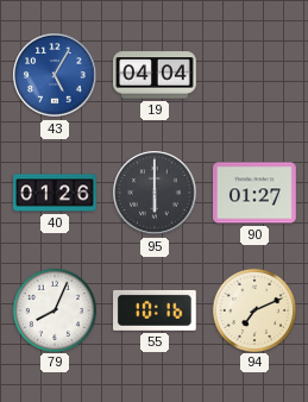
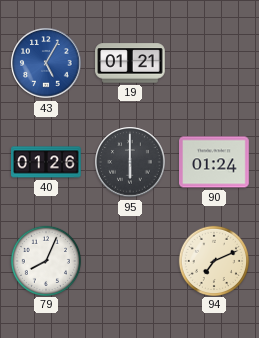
19: 04:04 -> 01:21
90: 01:27 -> 01:24
55: 10:16 -> none
